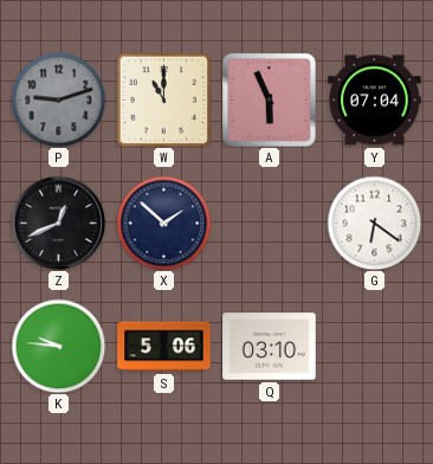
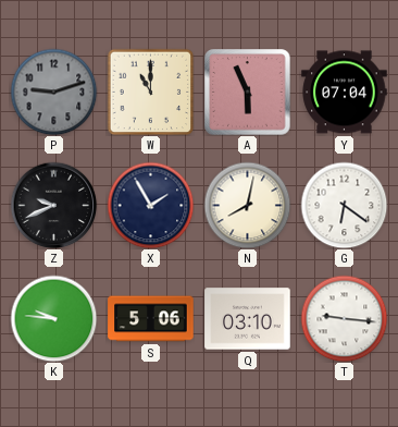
Z: 12:41 -> 9:41
X: 1:52 -> 1:55
N: none -> 8:02
T: none -> 9:16
